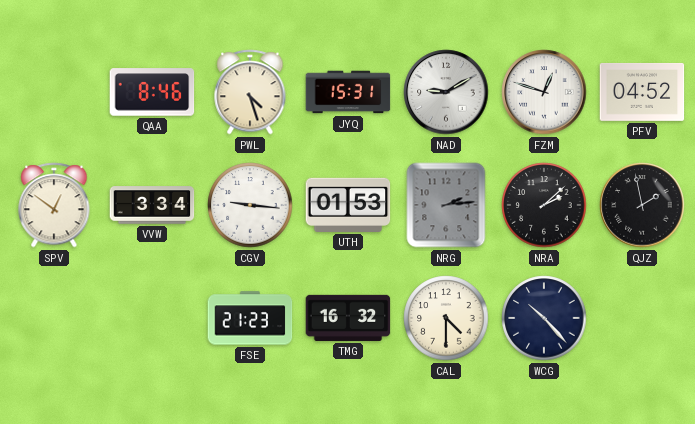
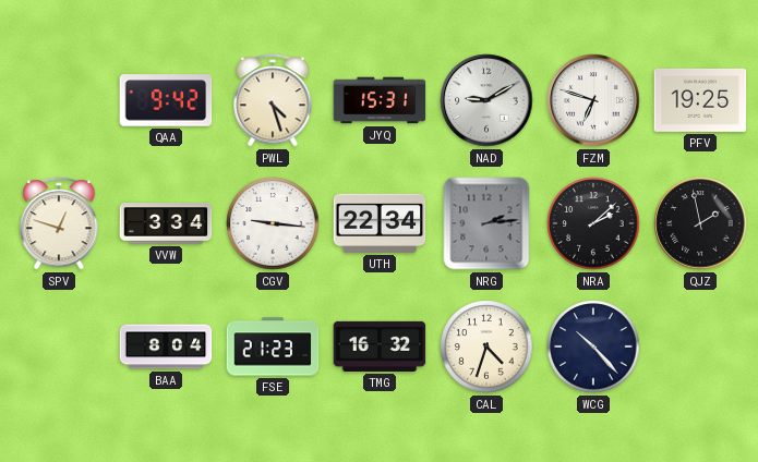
QAA: 8:46 -> 9:42
FZM: 12:48 -> 6:48
PFV: 04:52 -> 19:25
SPV: 12:51 -> 12:48
UTH: 01:53 -> 22:34
BAA: none -> 8:04
CAL: 4:30 -> 4:33
